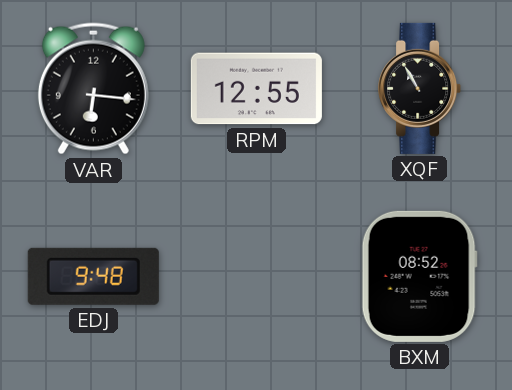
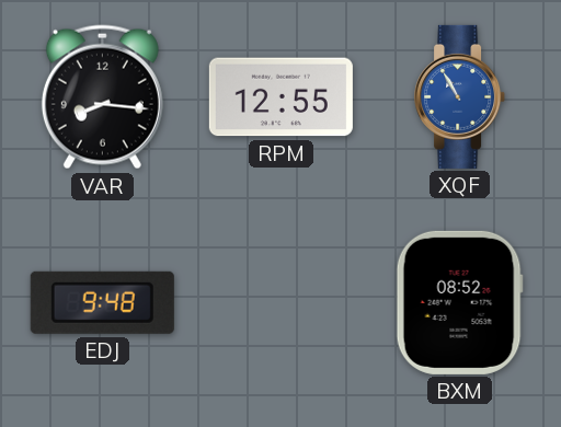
VAR: 6:16 -> 8:16
XQF dial: black -> blue
